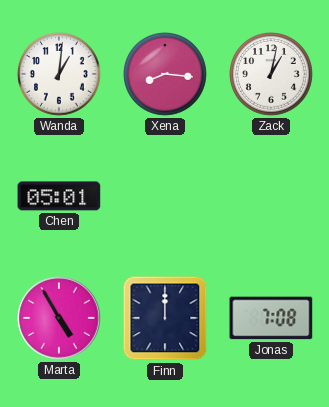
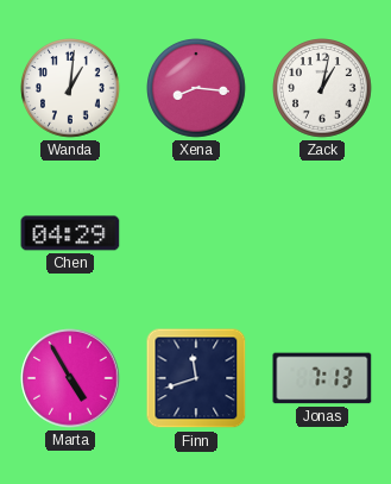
Chen: 05:01 -> 04:29
Finn: 12:00 -> 11:42
Jonas: 7:08 -> 7:13
